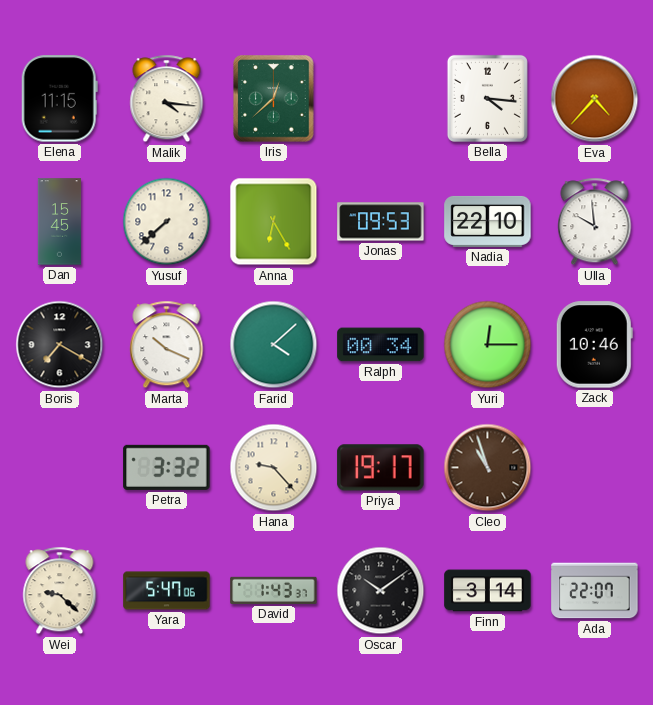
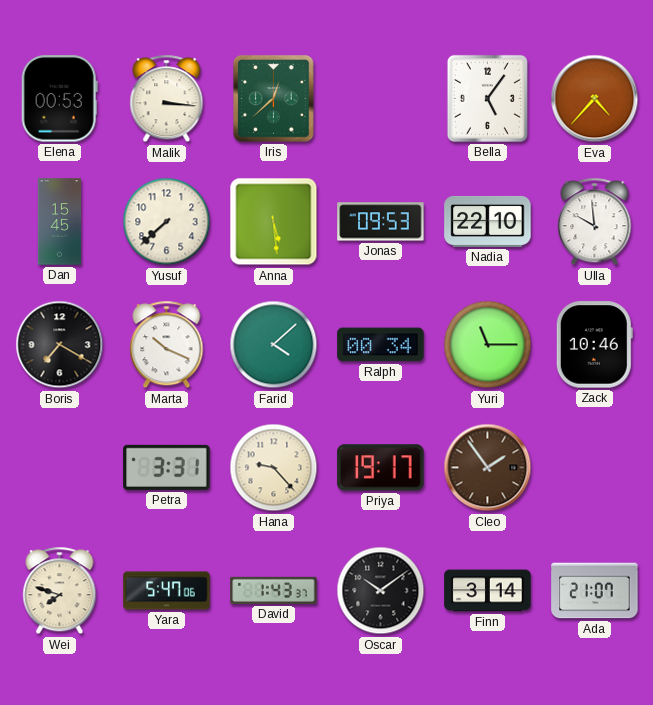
Elena: 11:15 -> 00:53
Malik: 4:16 -> 3:16
Bella: 4:16 -> 5:06
Anna: 6:25 -> 5:29
Yuri: 12:15 -> 11:15
Petra: 3:32 -> 3:31
Cleo: 10:57 -> 1:54
Wei: 9:22 -> 7:48
Ada: 22:07 -> 21:07
